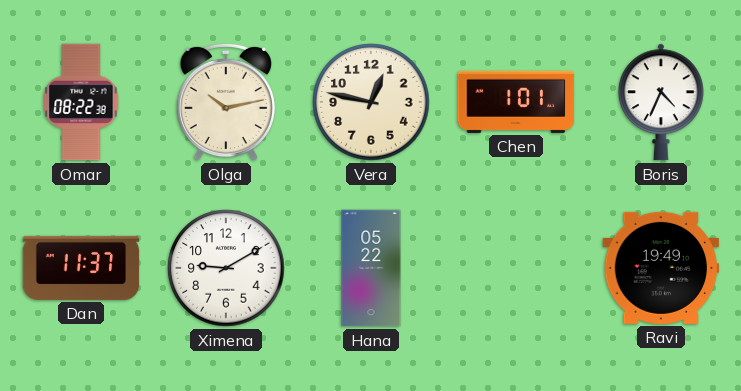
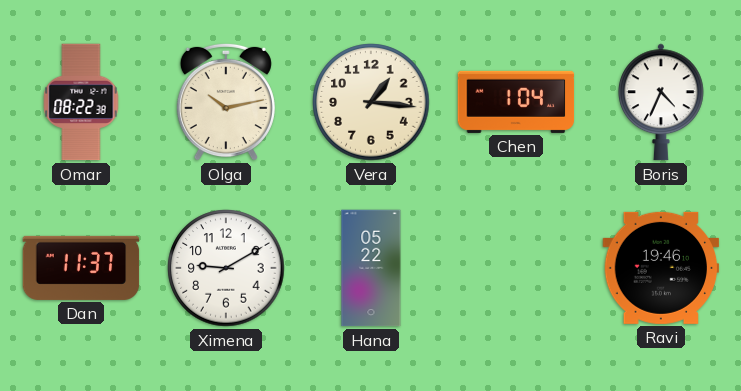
Vera: 12:47 -> 1:16
Chen: 1:01 -> 1:04
Ravi: 19:49 -> 19:46
